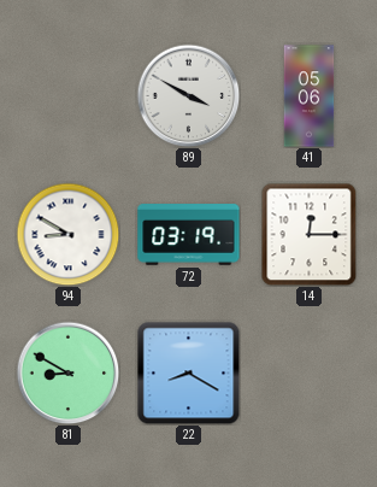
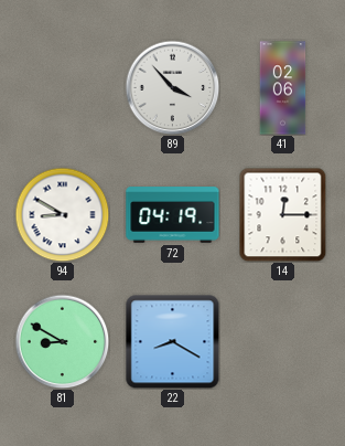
89: 3:50 -> 3:53
41: 05:06 -> 02:06
72: 03:19 -> 04:19
